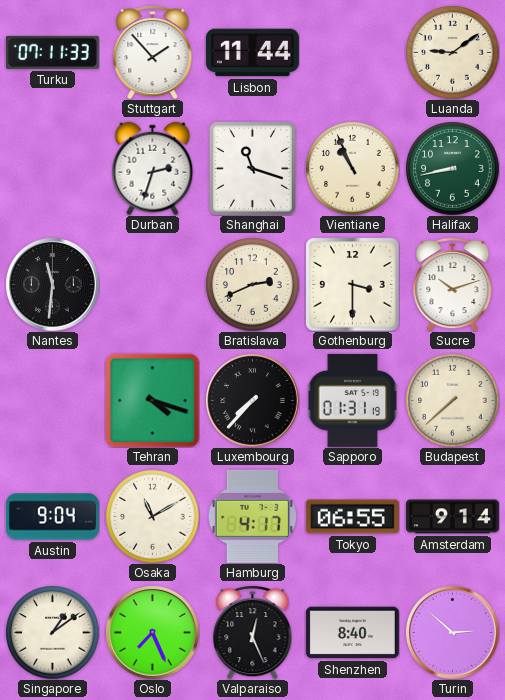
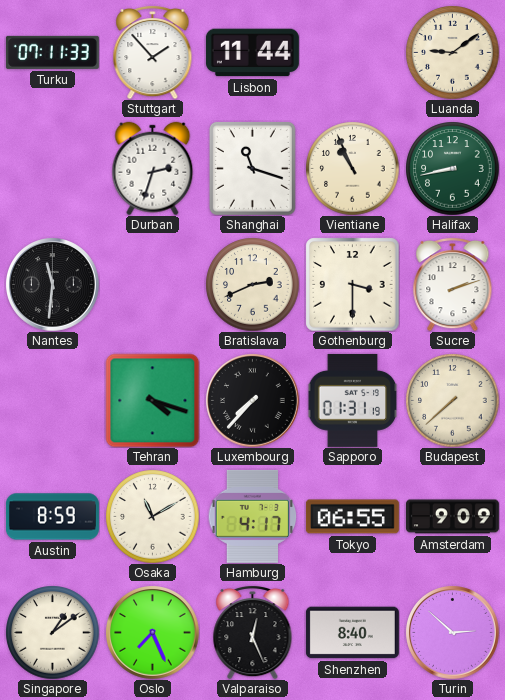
Sucre: 10:12 -> 2:12
Austin: 9:04 -> 8:59
Amsterdam: 9:14 -> 9:09
